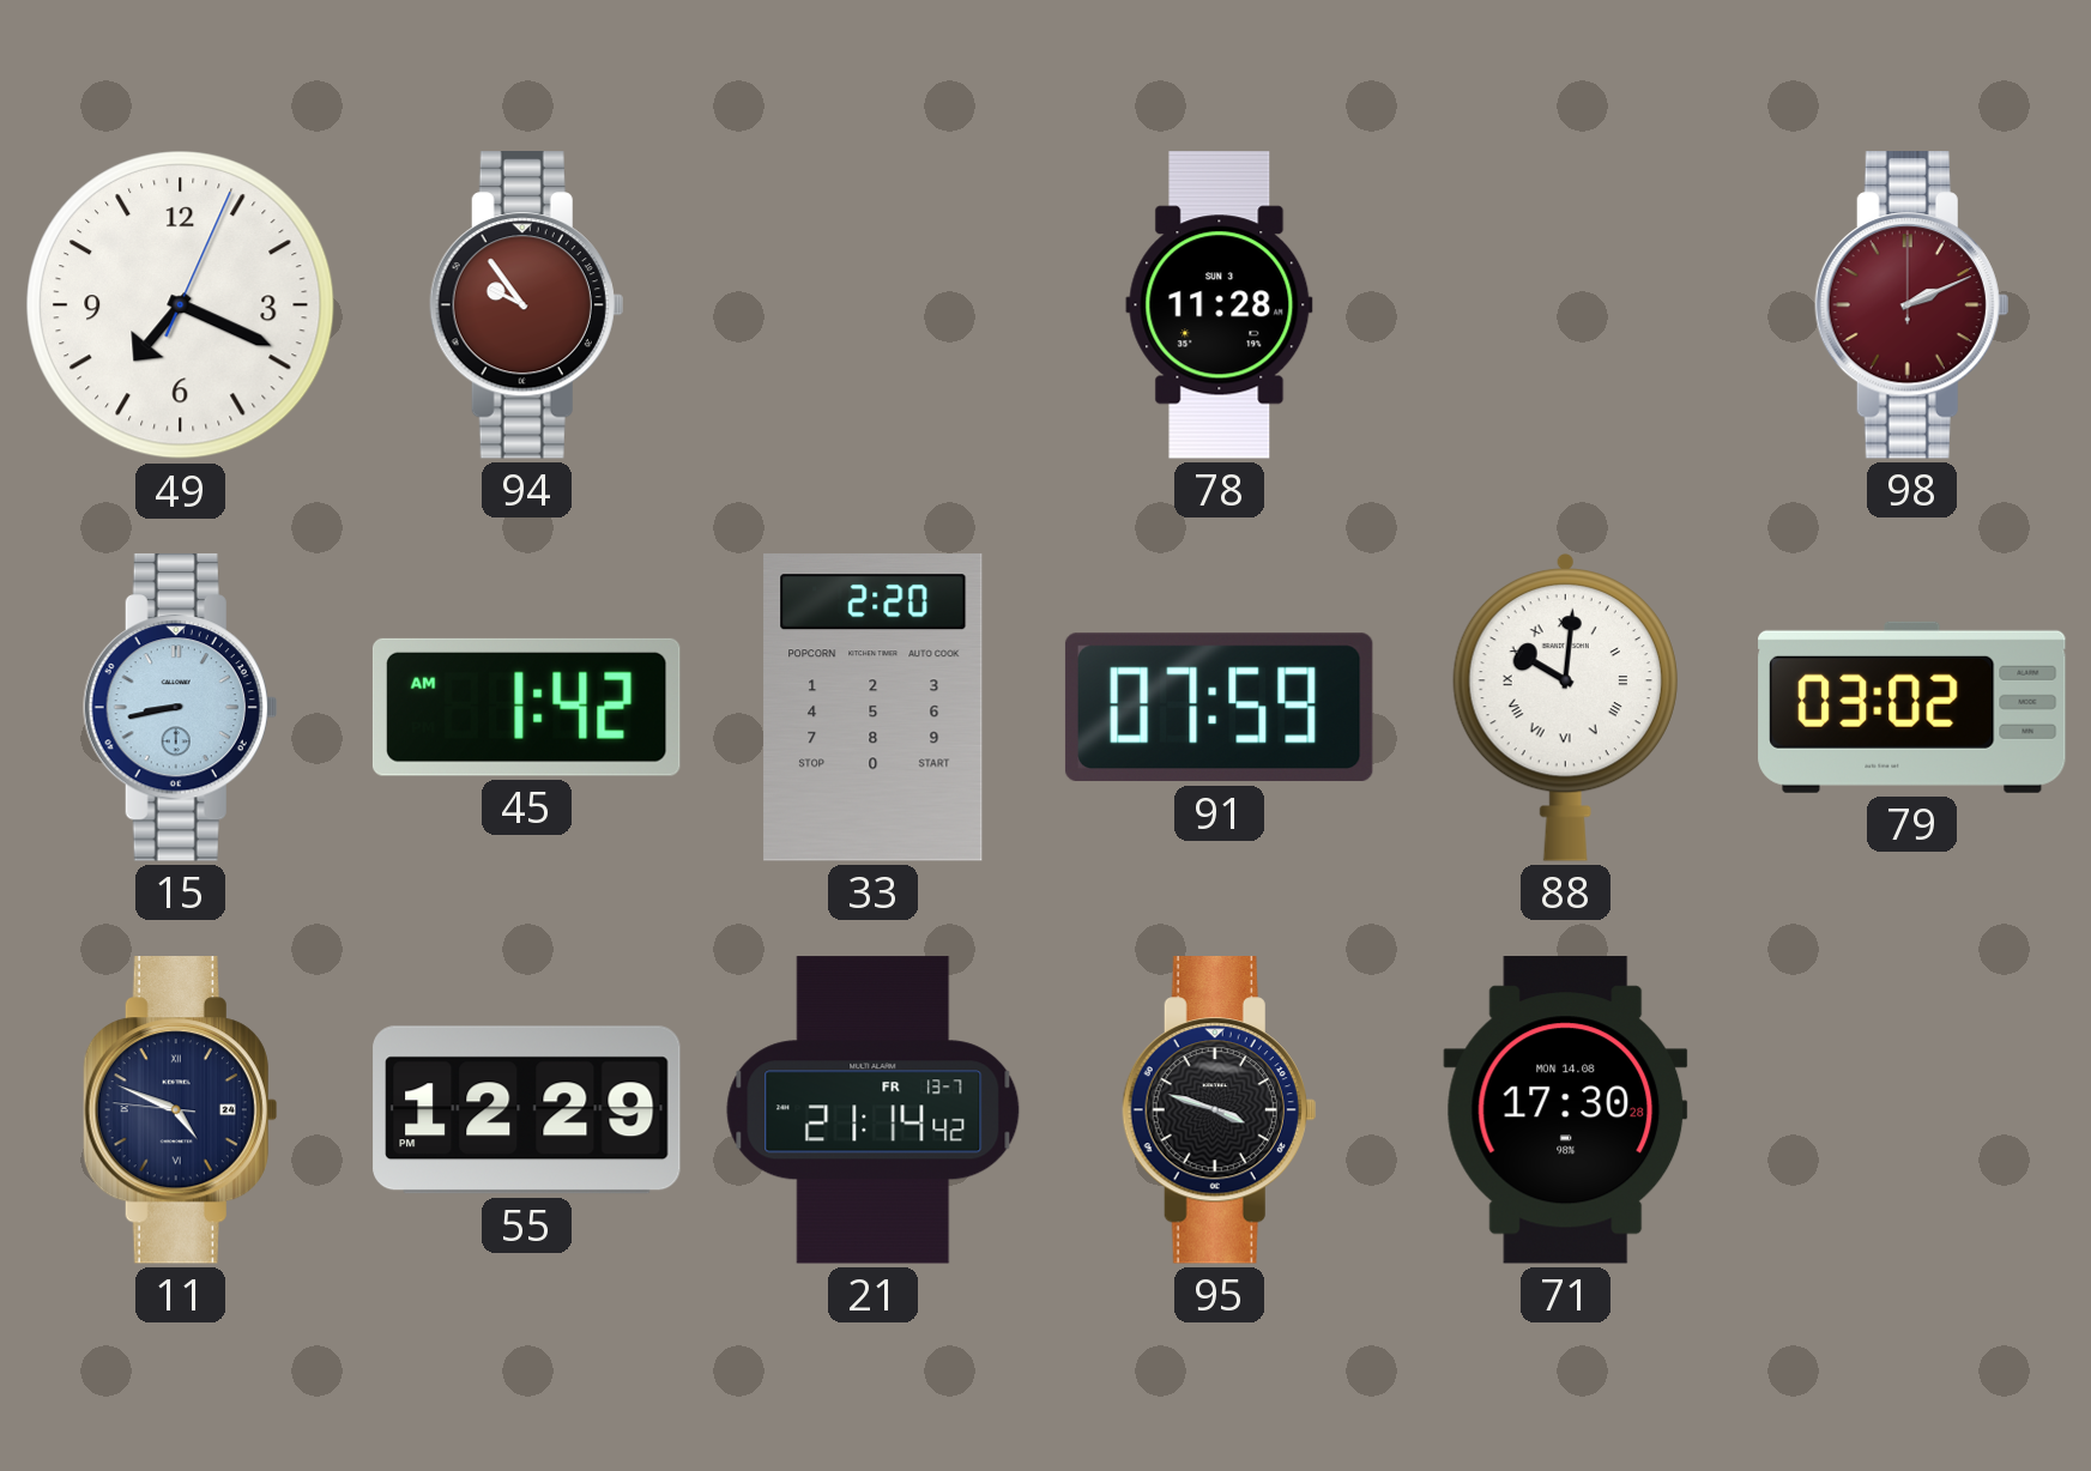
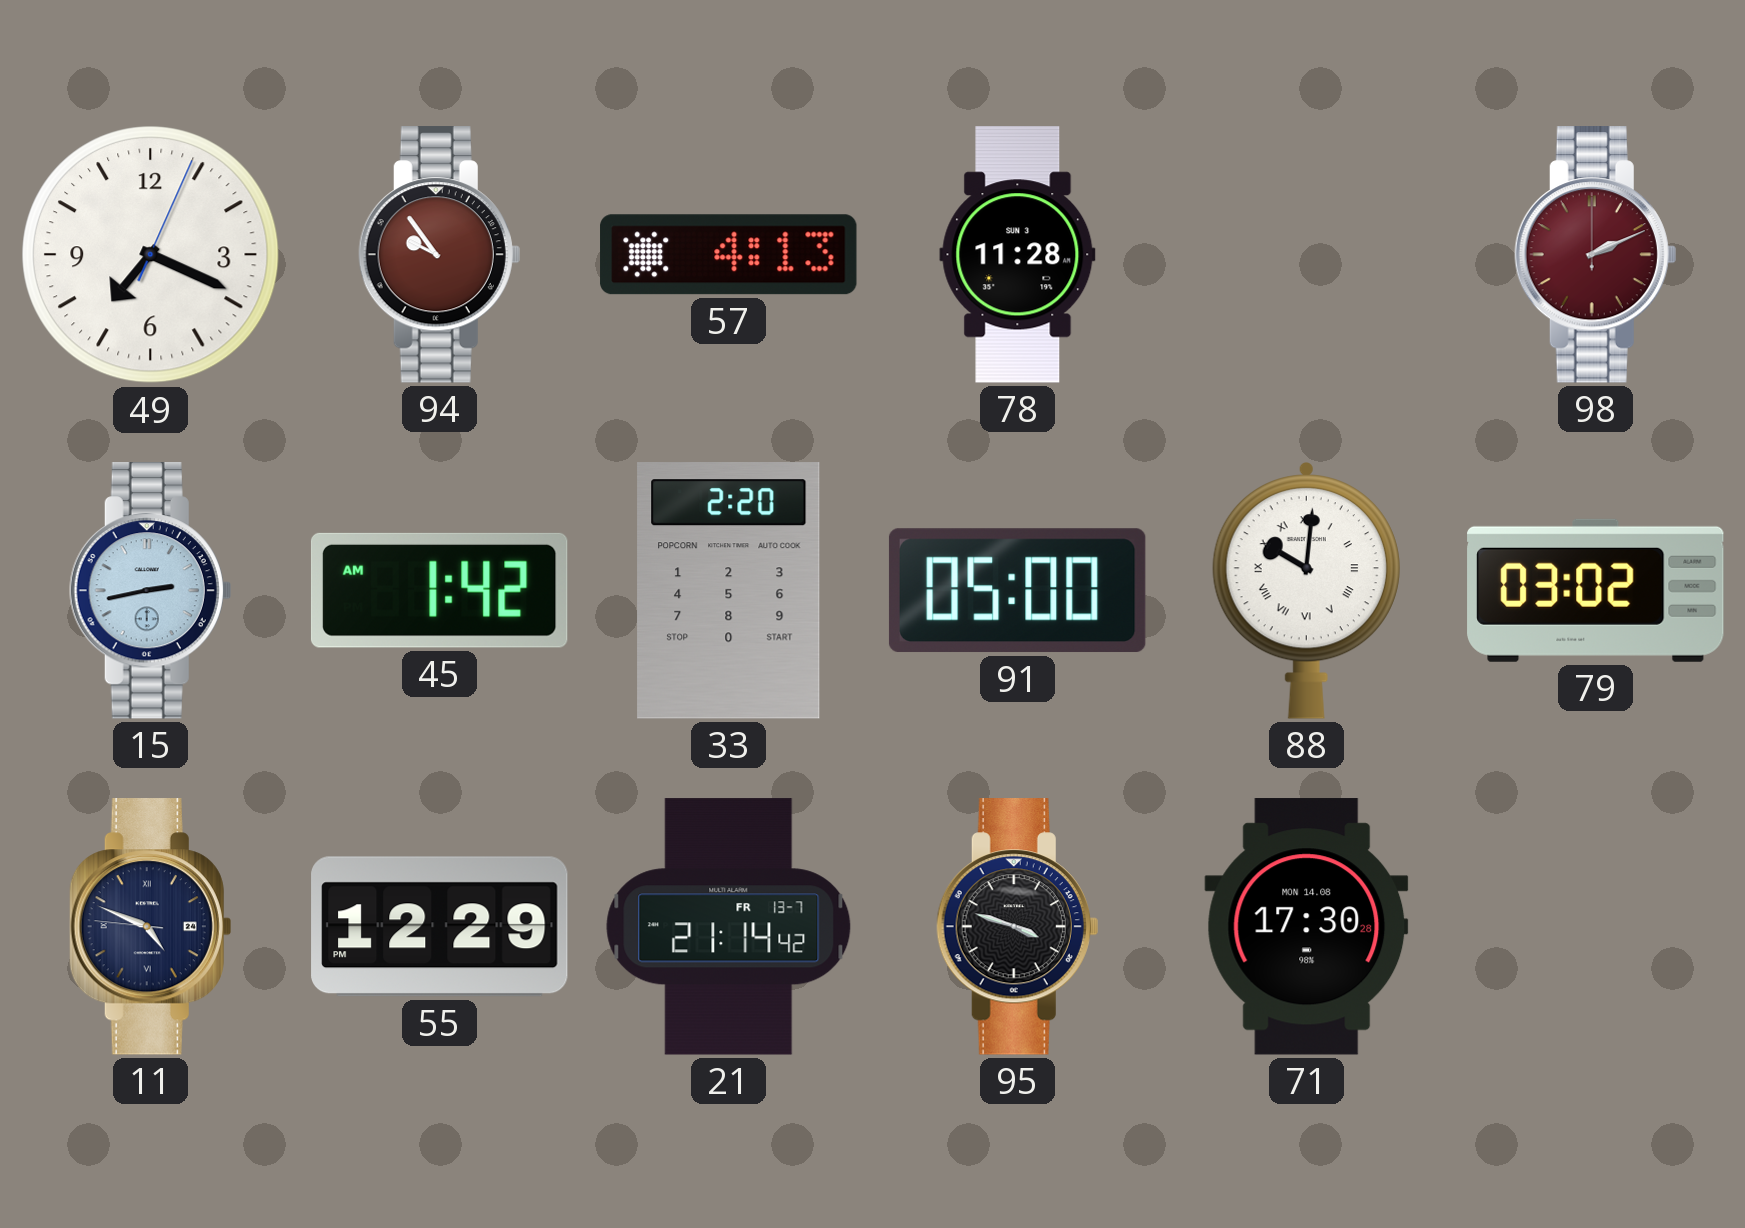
57: none -> 4:13
15: 8:43 -> 2:43
91: 07:59 -> 05:00
